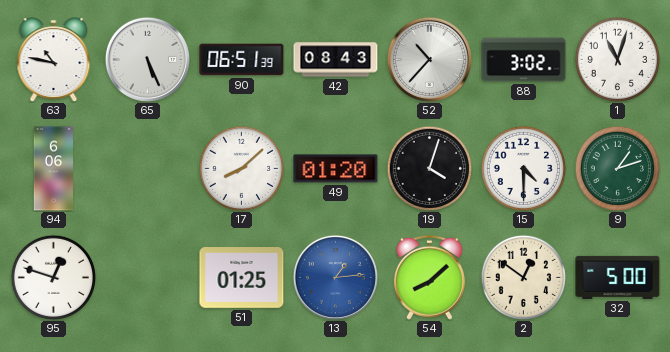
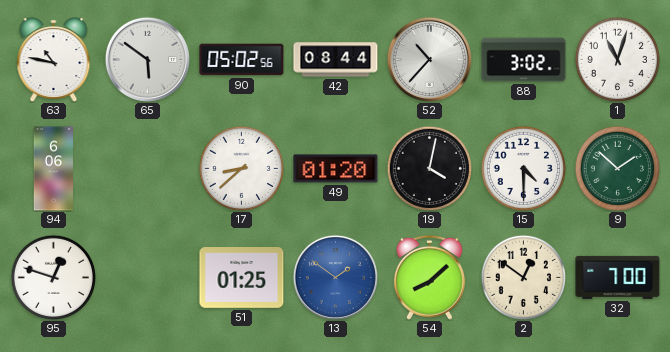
65: 5:26 -> 5:51
90: 06:51 -> 05:02
42: 08:43 -> 08:44
17: 8:08 -> 8:38
19: 4:03 -> 4:02
9: 1:12 -> 1:52
13: 1:14 -> 1:51
32: 5:00 -> 7:00
